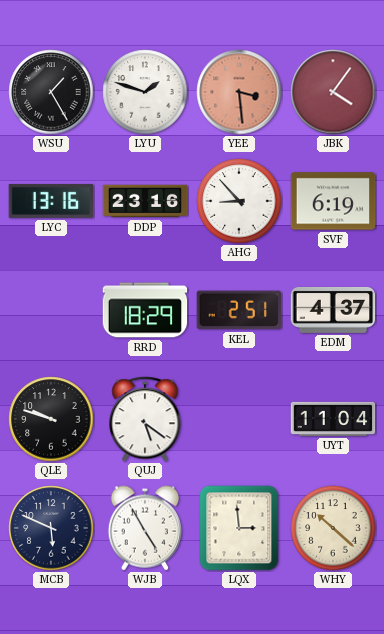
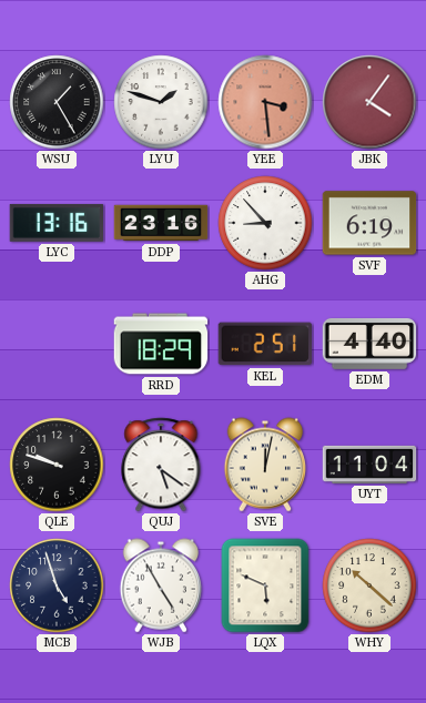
EDM: 4:37 -> 4:40
SVE: none -> 12:02
MCB: 5:49 -> 4:57
LQX: 2:59 -> 5:49
